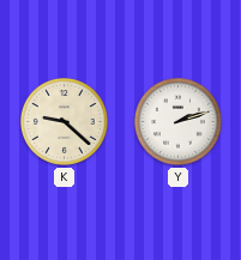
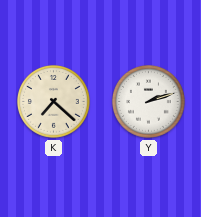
K: 9:22 -> 7:22
